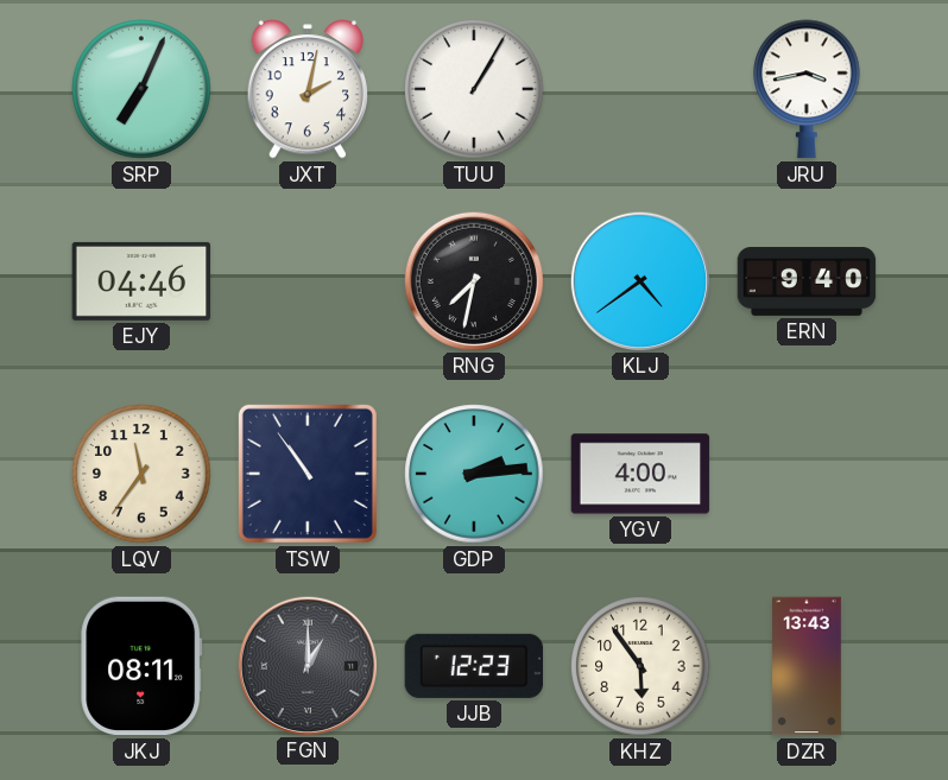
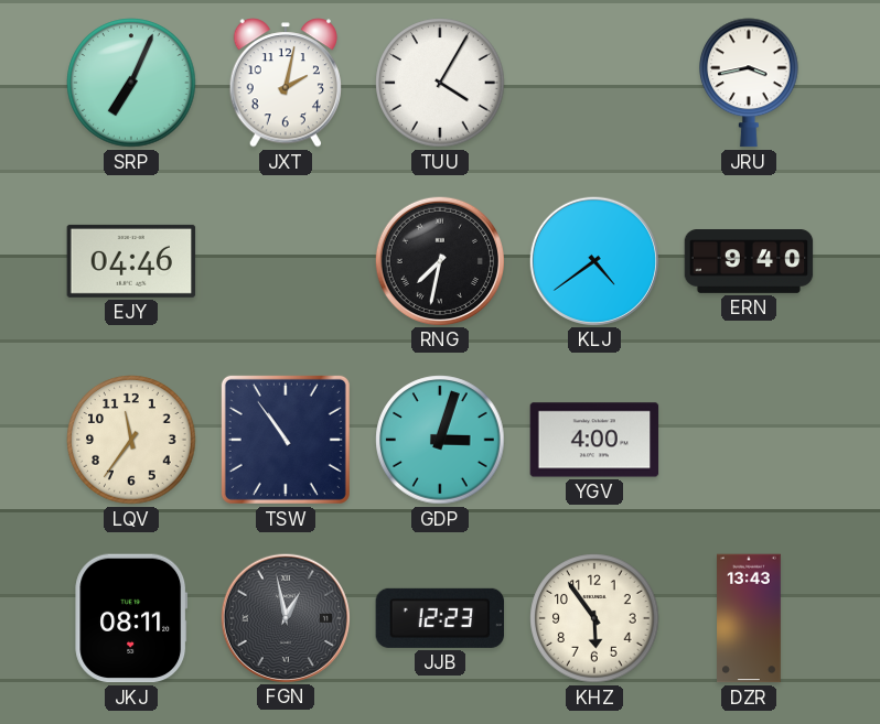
TUU: 1:05 -> 4:05
GDP: 2:14 -> 3:03
FGN: 1:00 -> 12:58
